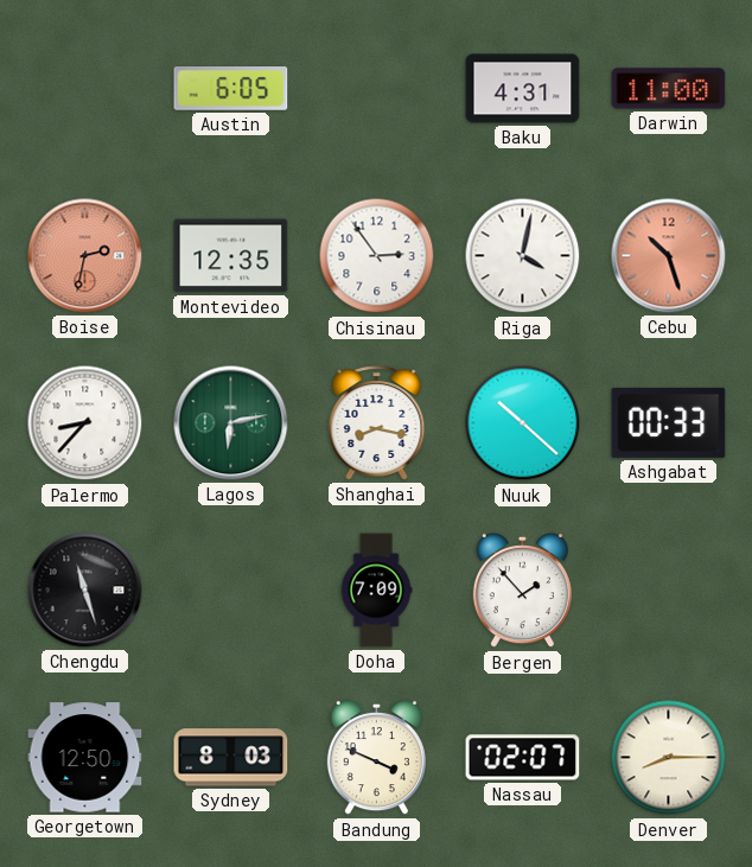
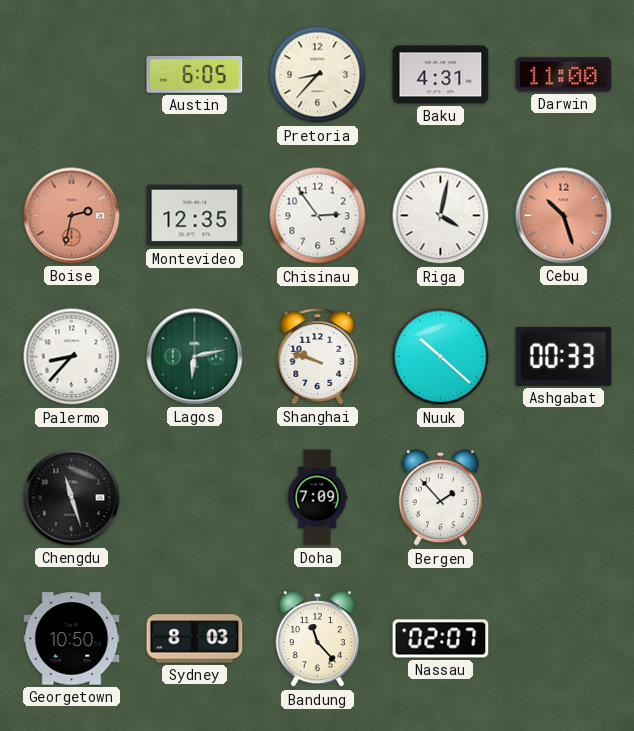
Pretoria: none -> 8:37
Shanghai: 8:17 -> 9:48
Georgetown: 12:50 -> 10:50
Bandung: 3:49 -> 11:23
Denver: 8:15 -> none
